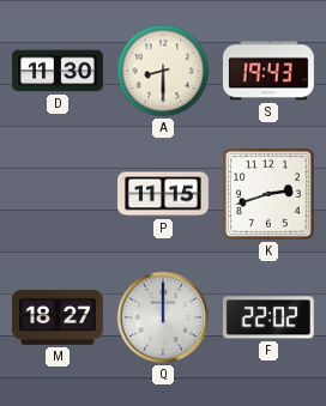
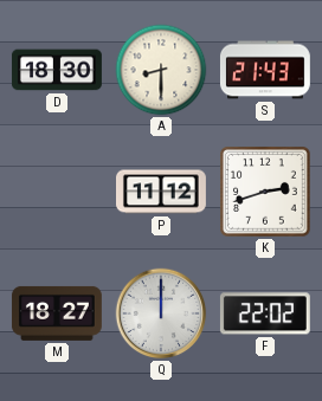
D: 11:30 -> 18:30
S: 19:43 -> 21:43
P: 11:15 -> 11:12
